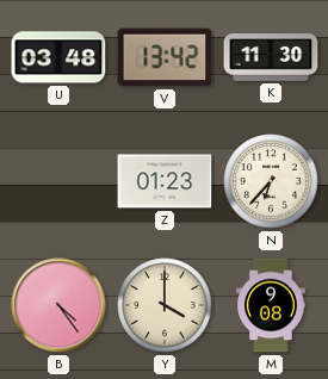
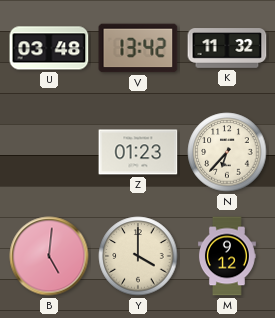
K: 11:30 -> 11:32
B: 4:24 -> 5:01
M: 9:08 -> 9:12
